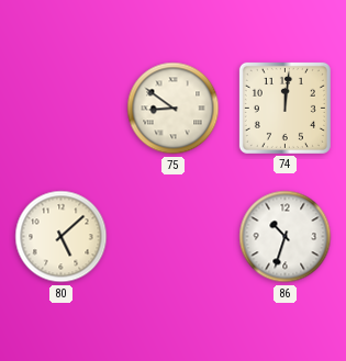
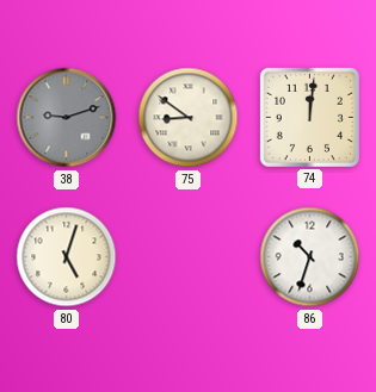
38: none -> 9:12
80: 5:08 -> 5:03
